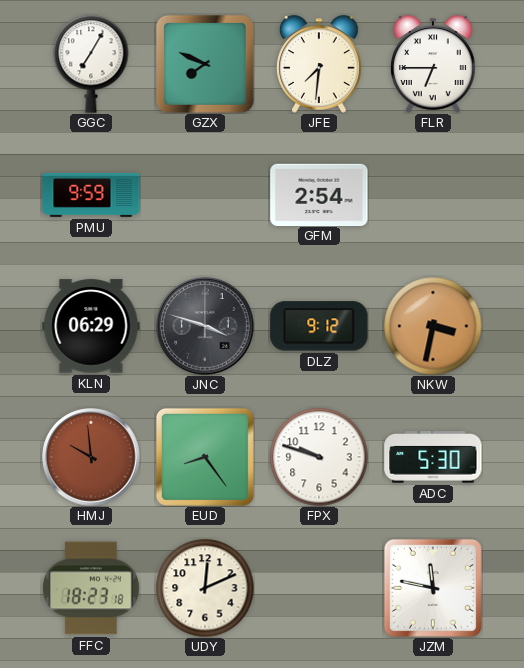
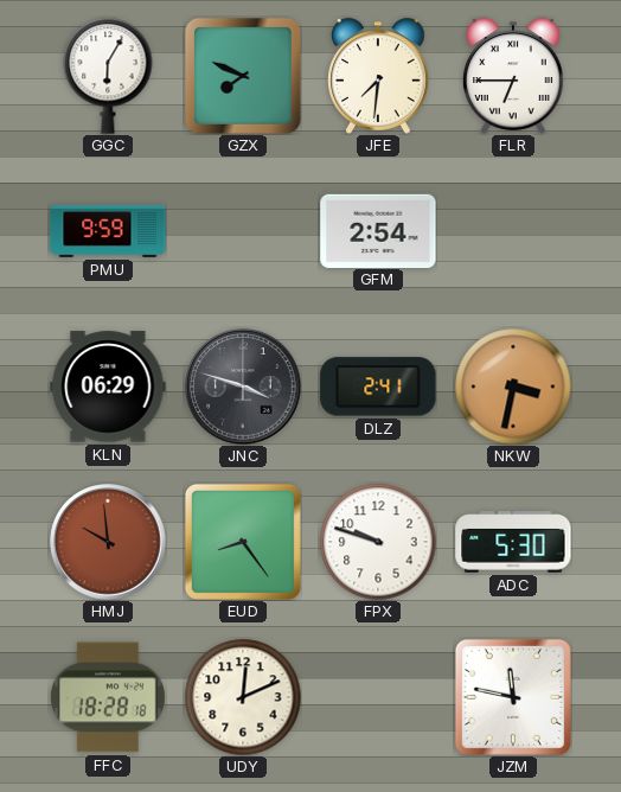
GGC: 7:05 -> 6:05
DLZ: 9:12 -> 2:41
FFC: 18:23 -> 18:28
